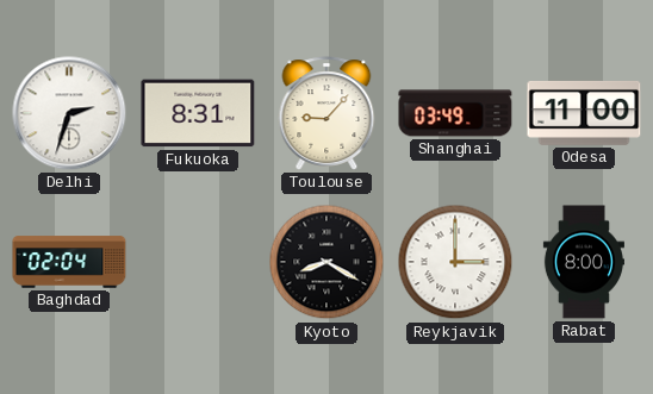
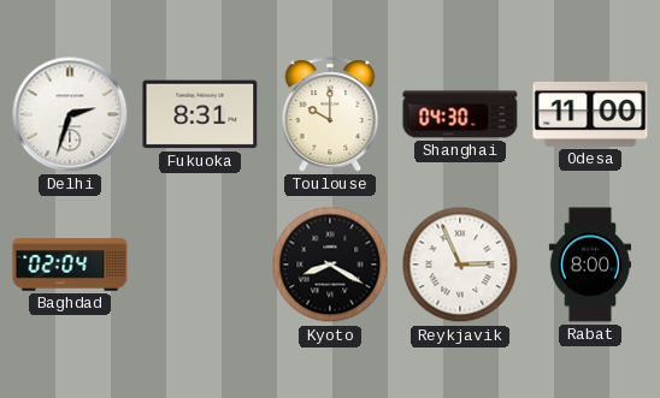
Toulouse: 9:07 -> 10:00
Shanghai: 03:49 -> 04:30
Reykjavik: 3:00 -> 2:56
